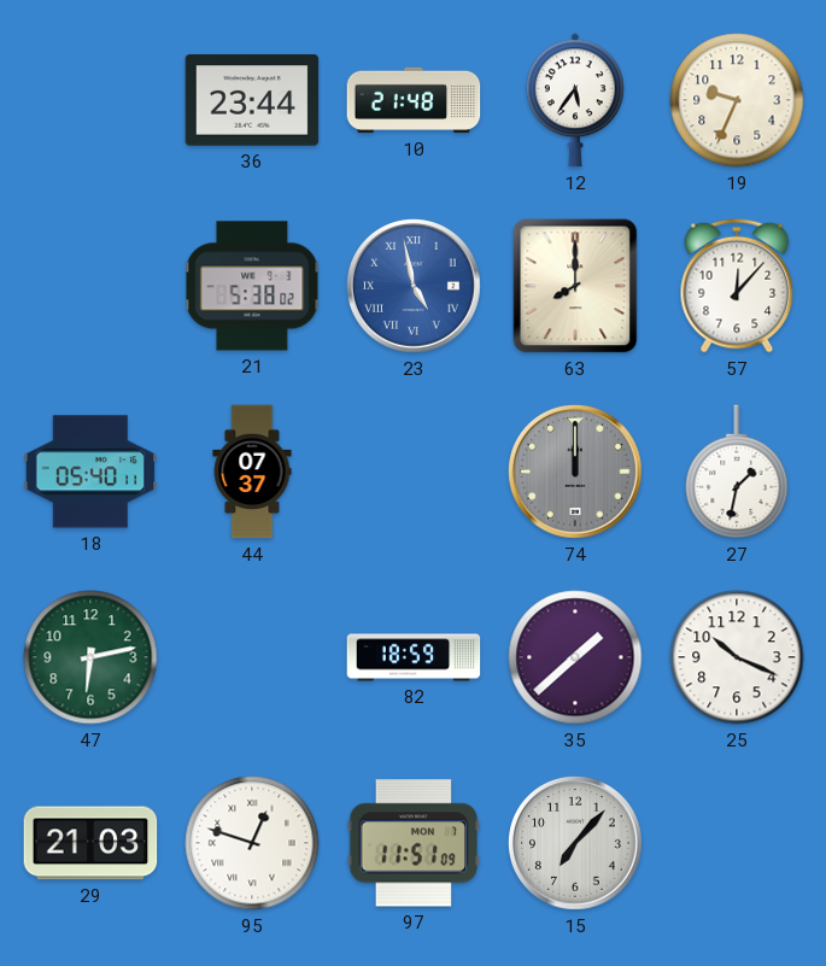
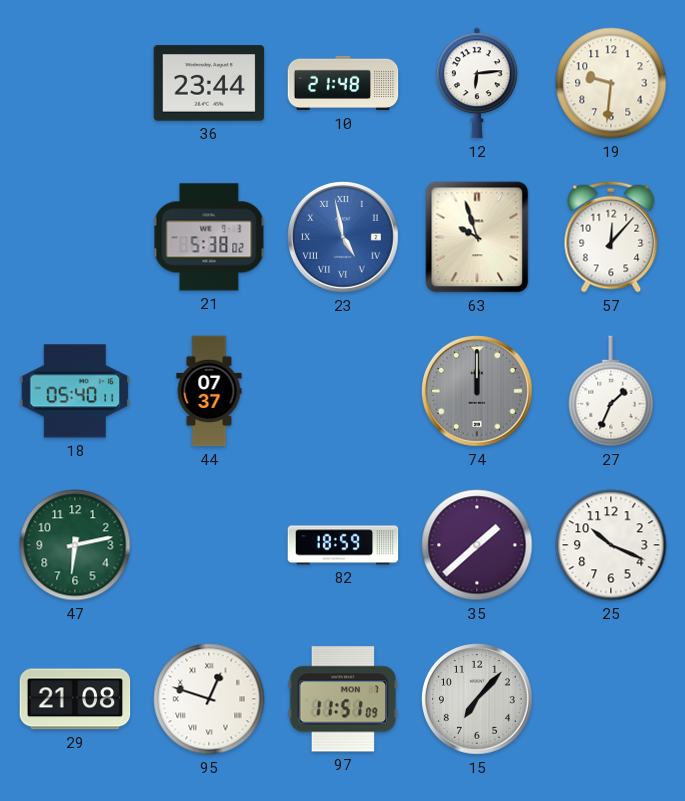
12: 5:36 -> 6:14
19: 9:34 -> 9:31
63: 8:00 -> 9:57
27: 1:32 -> 1:34
29: 21:03 -> 21:08
